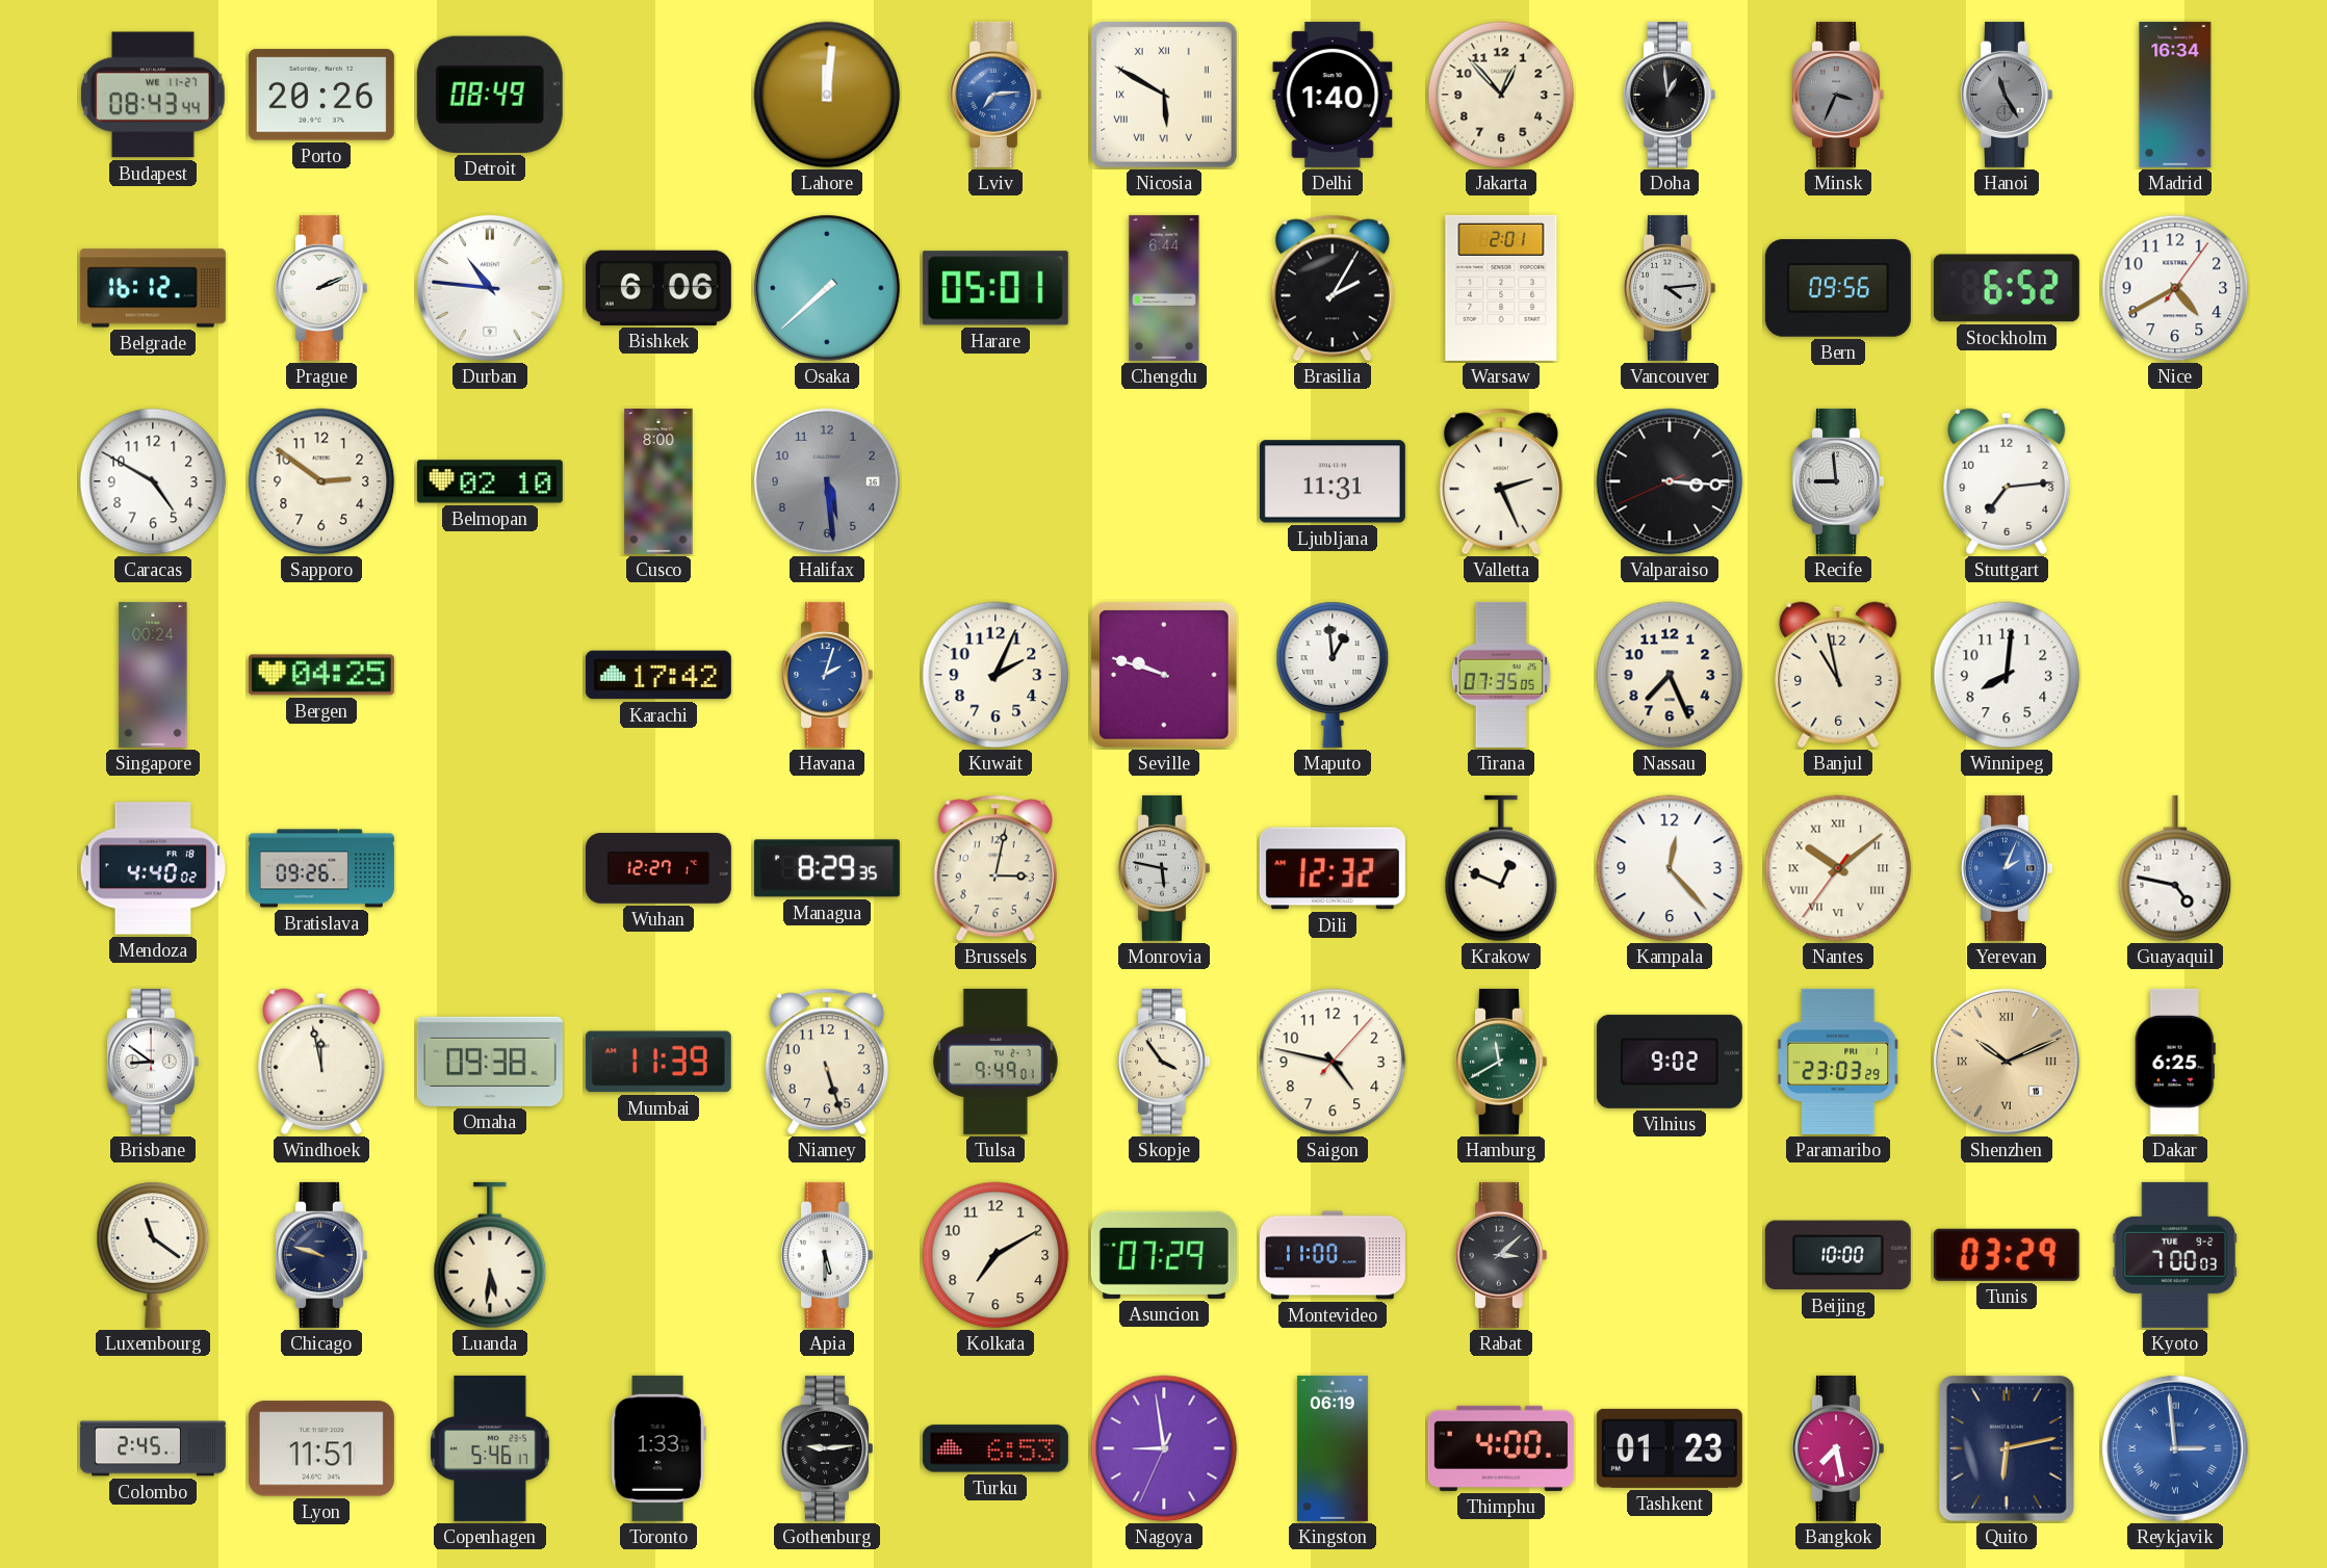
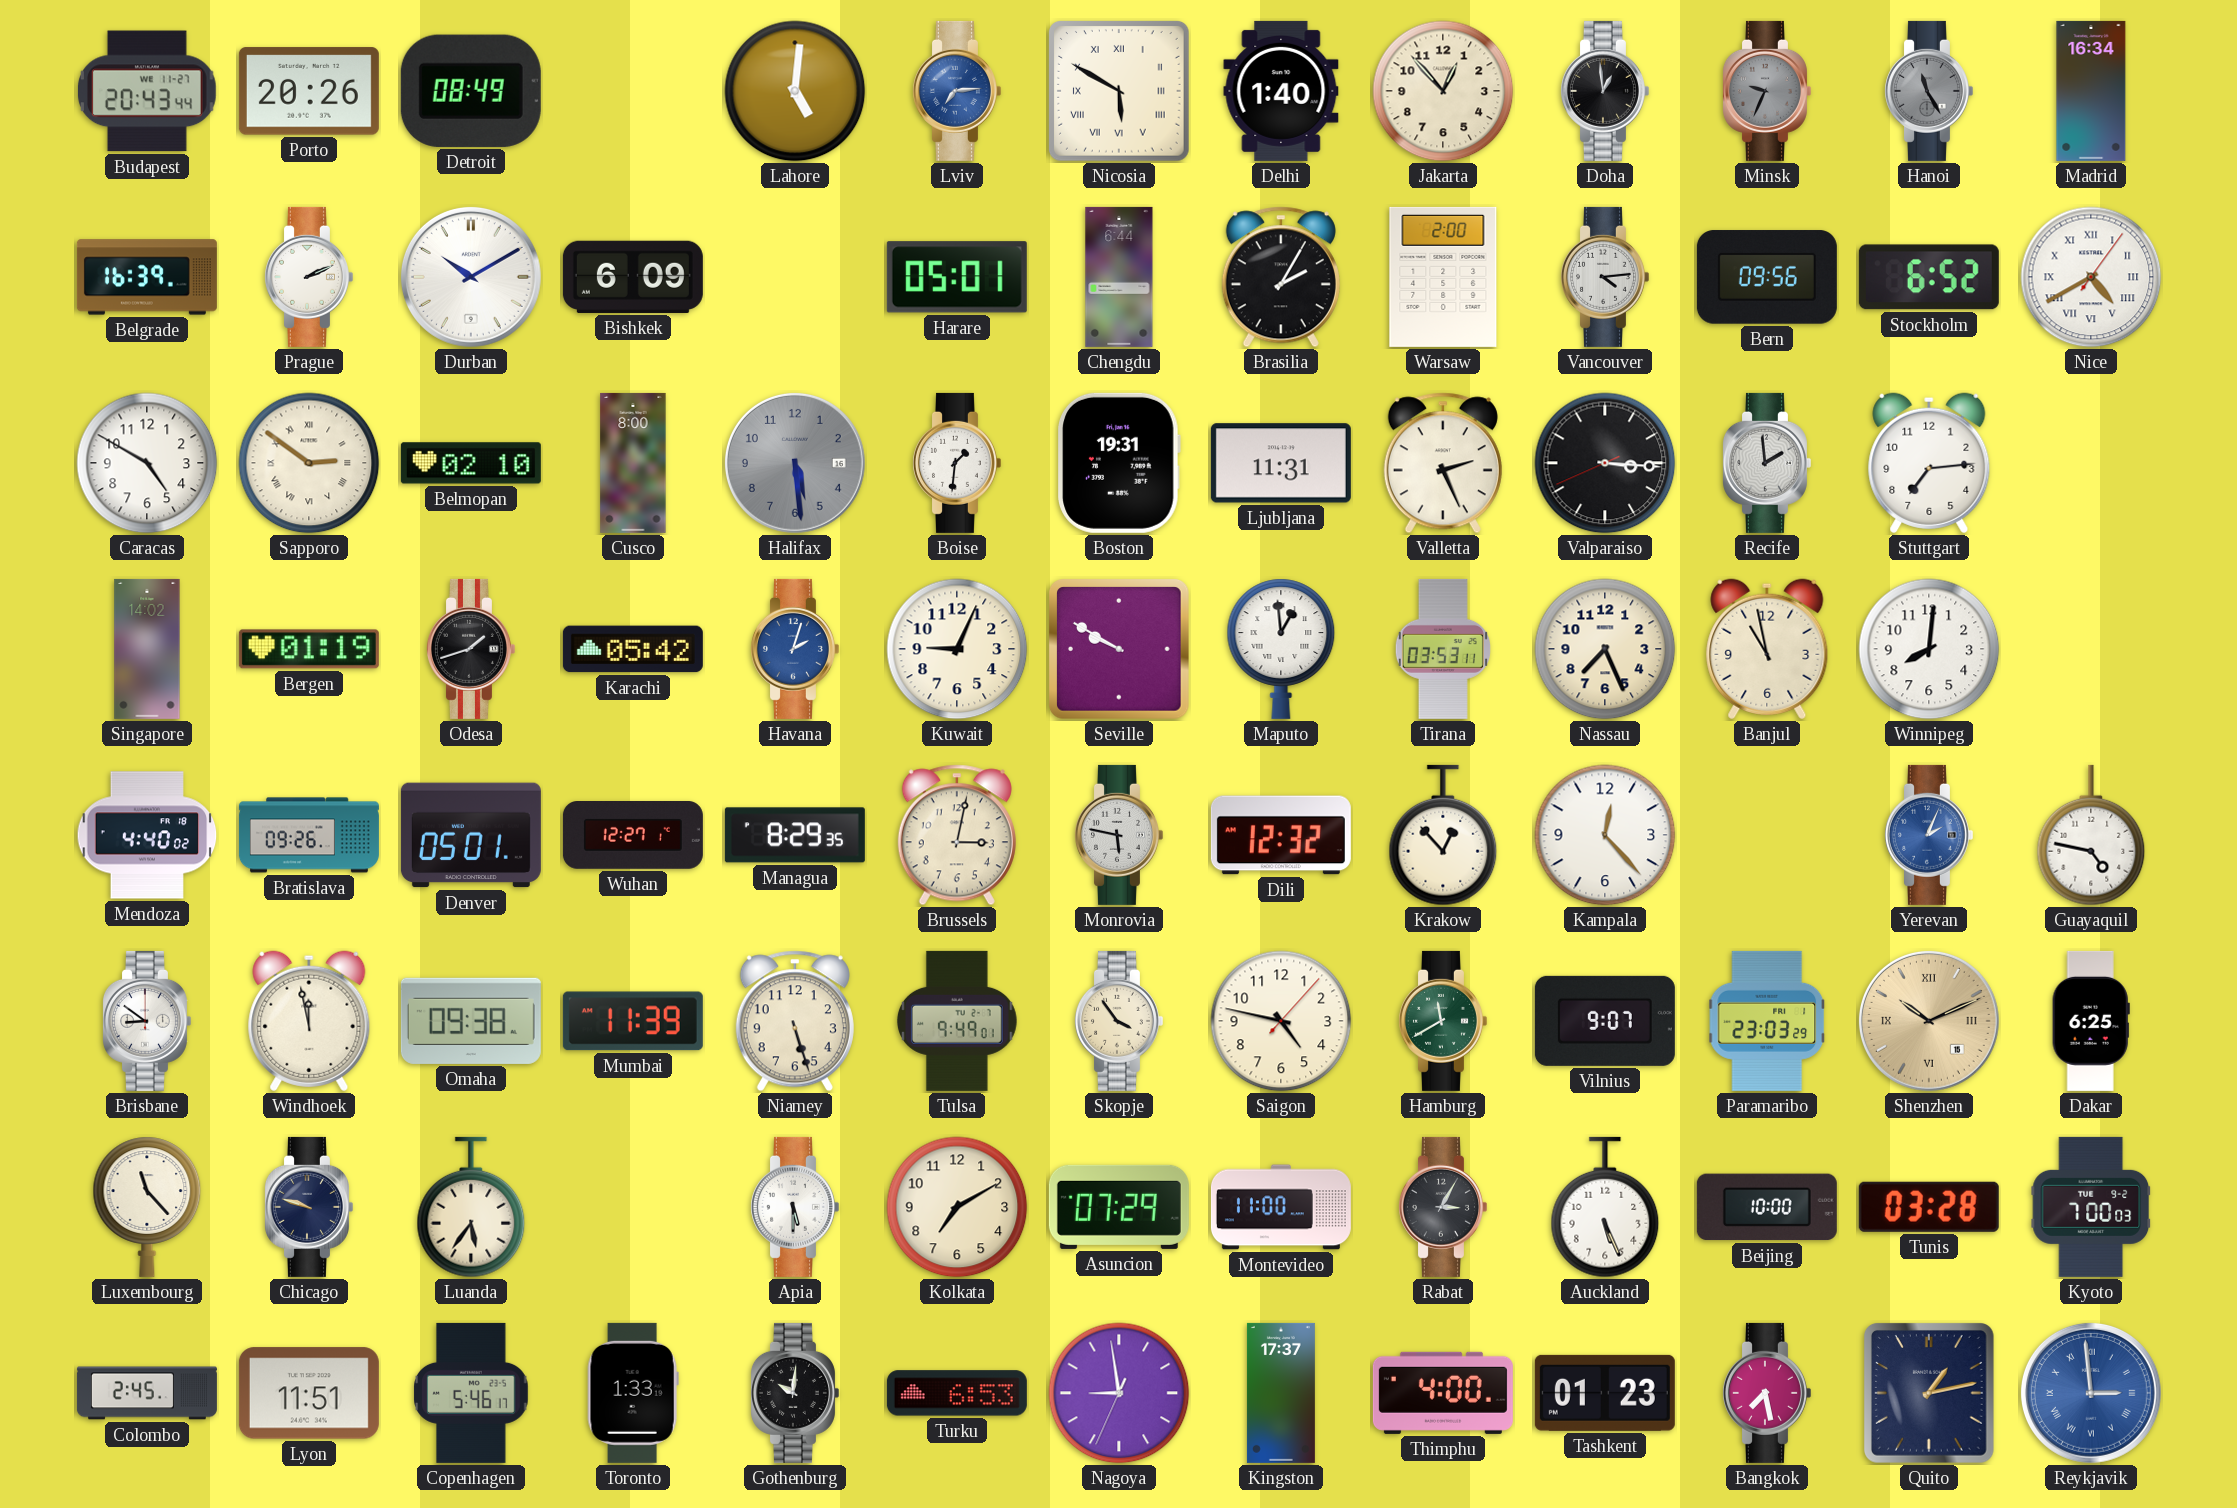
Budapest: 08:43 -> 20:43
Lahore: 12:01 -> 5:01
Minsk: 3:34 -> 9:34
Belgrade: 16:12 -> 16:39
Durban: 10:46 -> 10:10
Bishkek: 6:06 -> 6:09
Osaka: 7:38 -> none
Warsaw: 2:01 -> 2:00
Nice numerals: Arabic -> Roman
Sapporo numerals: Arabic -> Roman
Boise: none -> 1:31
Boston: none -> 19:31
Recife: 8:59 -> 1:59
Singapore: 00:24 -> 14:02
Bergen: 04:25 -> 01:19
Odesa: none -> 1:42
Karachi: 17:42 -> 05:42
Kuwait: 2:04 -> 9:04
Seville: 9:48 -> 9:50
Tirana: 07:35 -> 03:53
Denver: none -> 05:01
Krakow: 12:49 -> 12:53
Nantes: 10:08 -> none
Vilnius: 9:02 -> 9:07
Luxembourg: 11:21 -> 11:23
Luanda: 5:31 -> 5:36
Rabat: 3:08 -> 3:05
Auckland: none -> 5:26
Tunis: 03:29 -> 03:28
Gothenburg: 9:14 -> 10:01
Kingston: 06:19 -> 17:37
Quito: 6:13 -> 1:13
